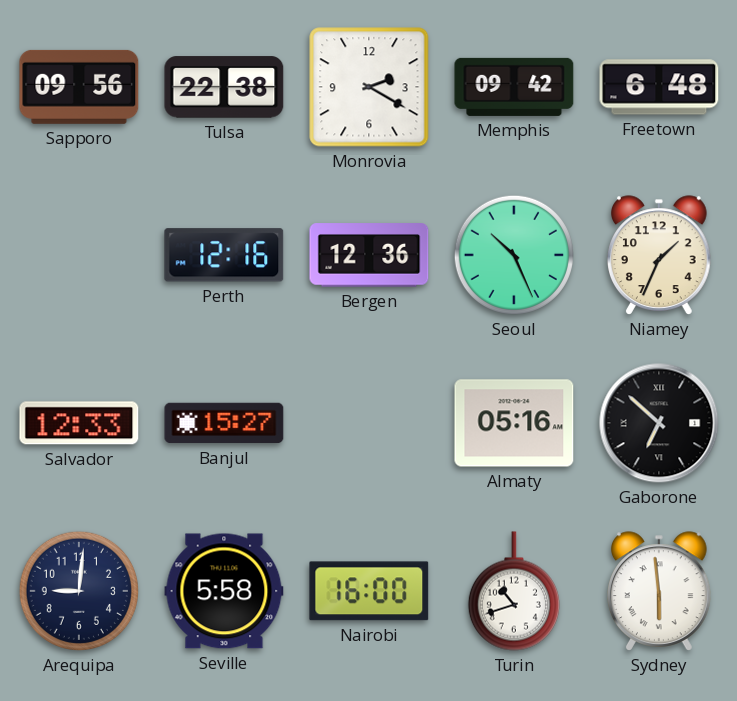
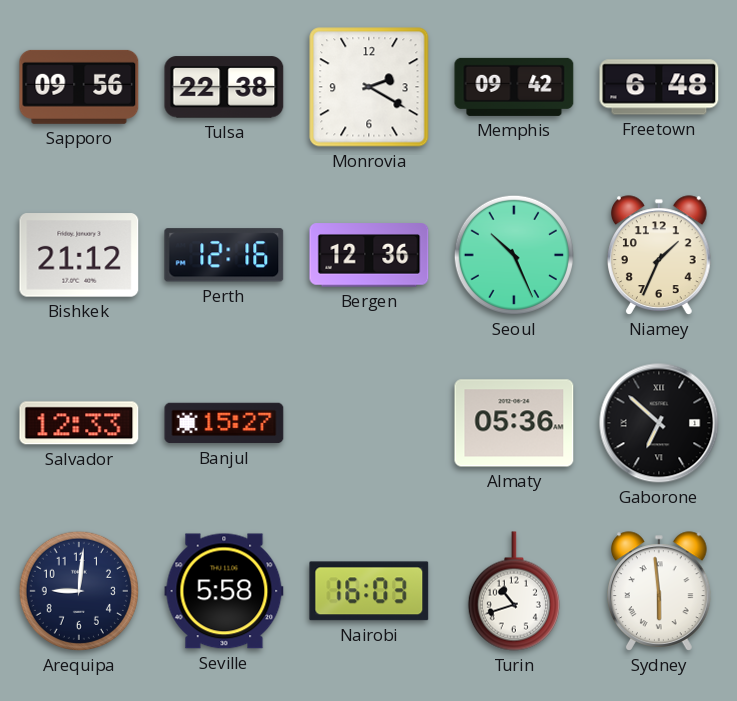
Bishkek: none -> 21:12
Almaty: 05:16 -> 05:36
Nairobi: 16:00 -> 16:03
